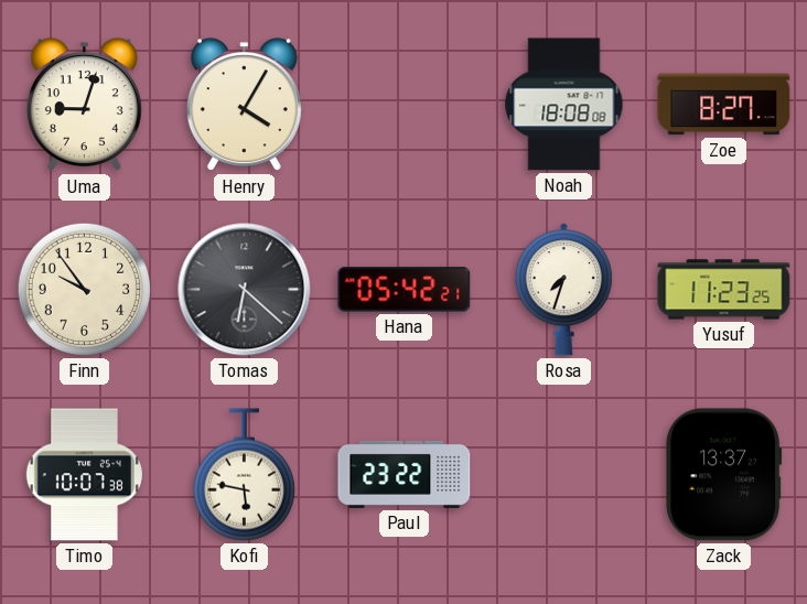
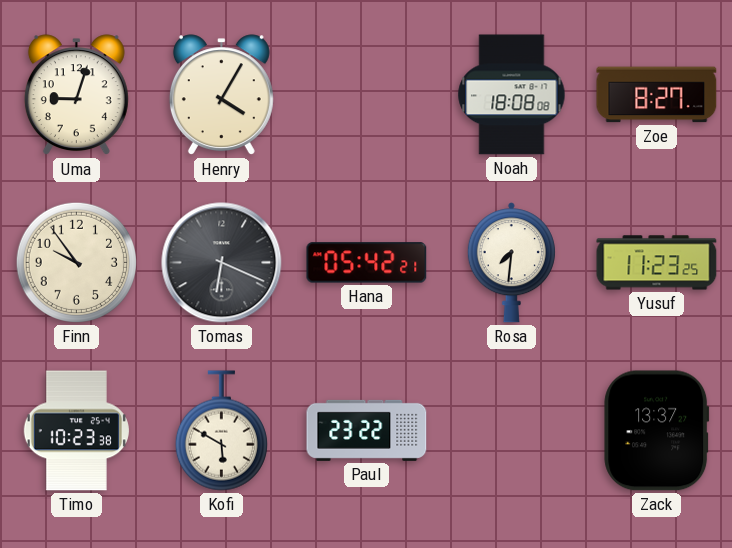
Tomas: 6:22 -> 6:19
Rosa: 7:33 -> 7:31
Timo: 10:07 -> 10:23
Kofi: 5:47 -> 5:50
